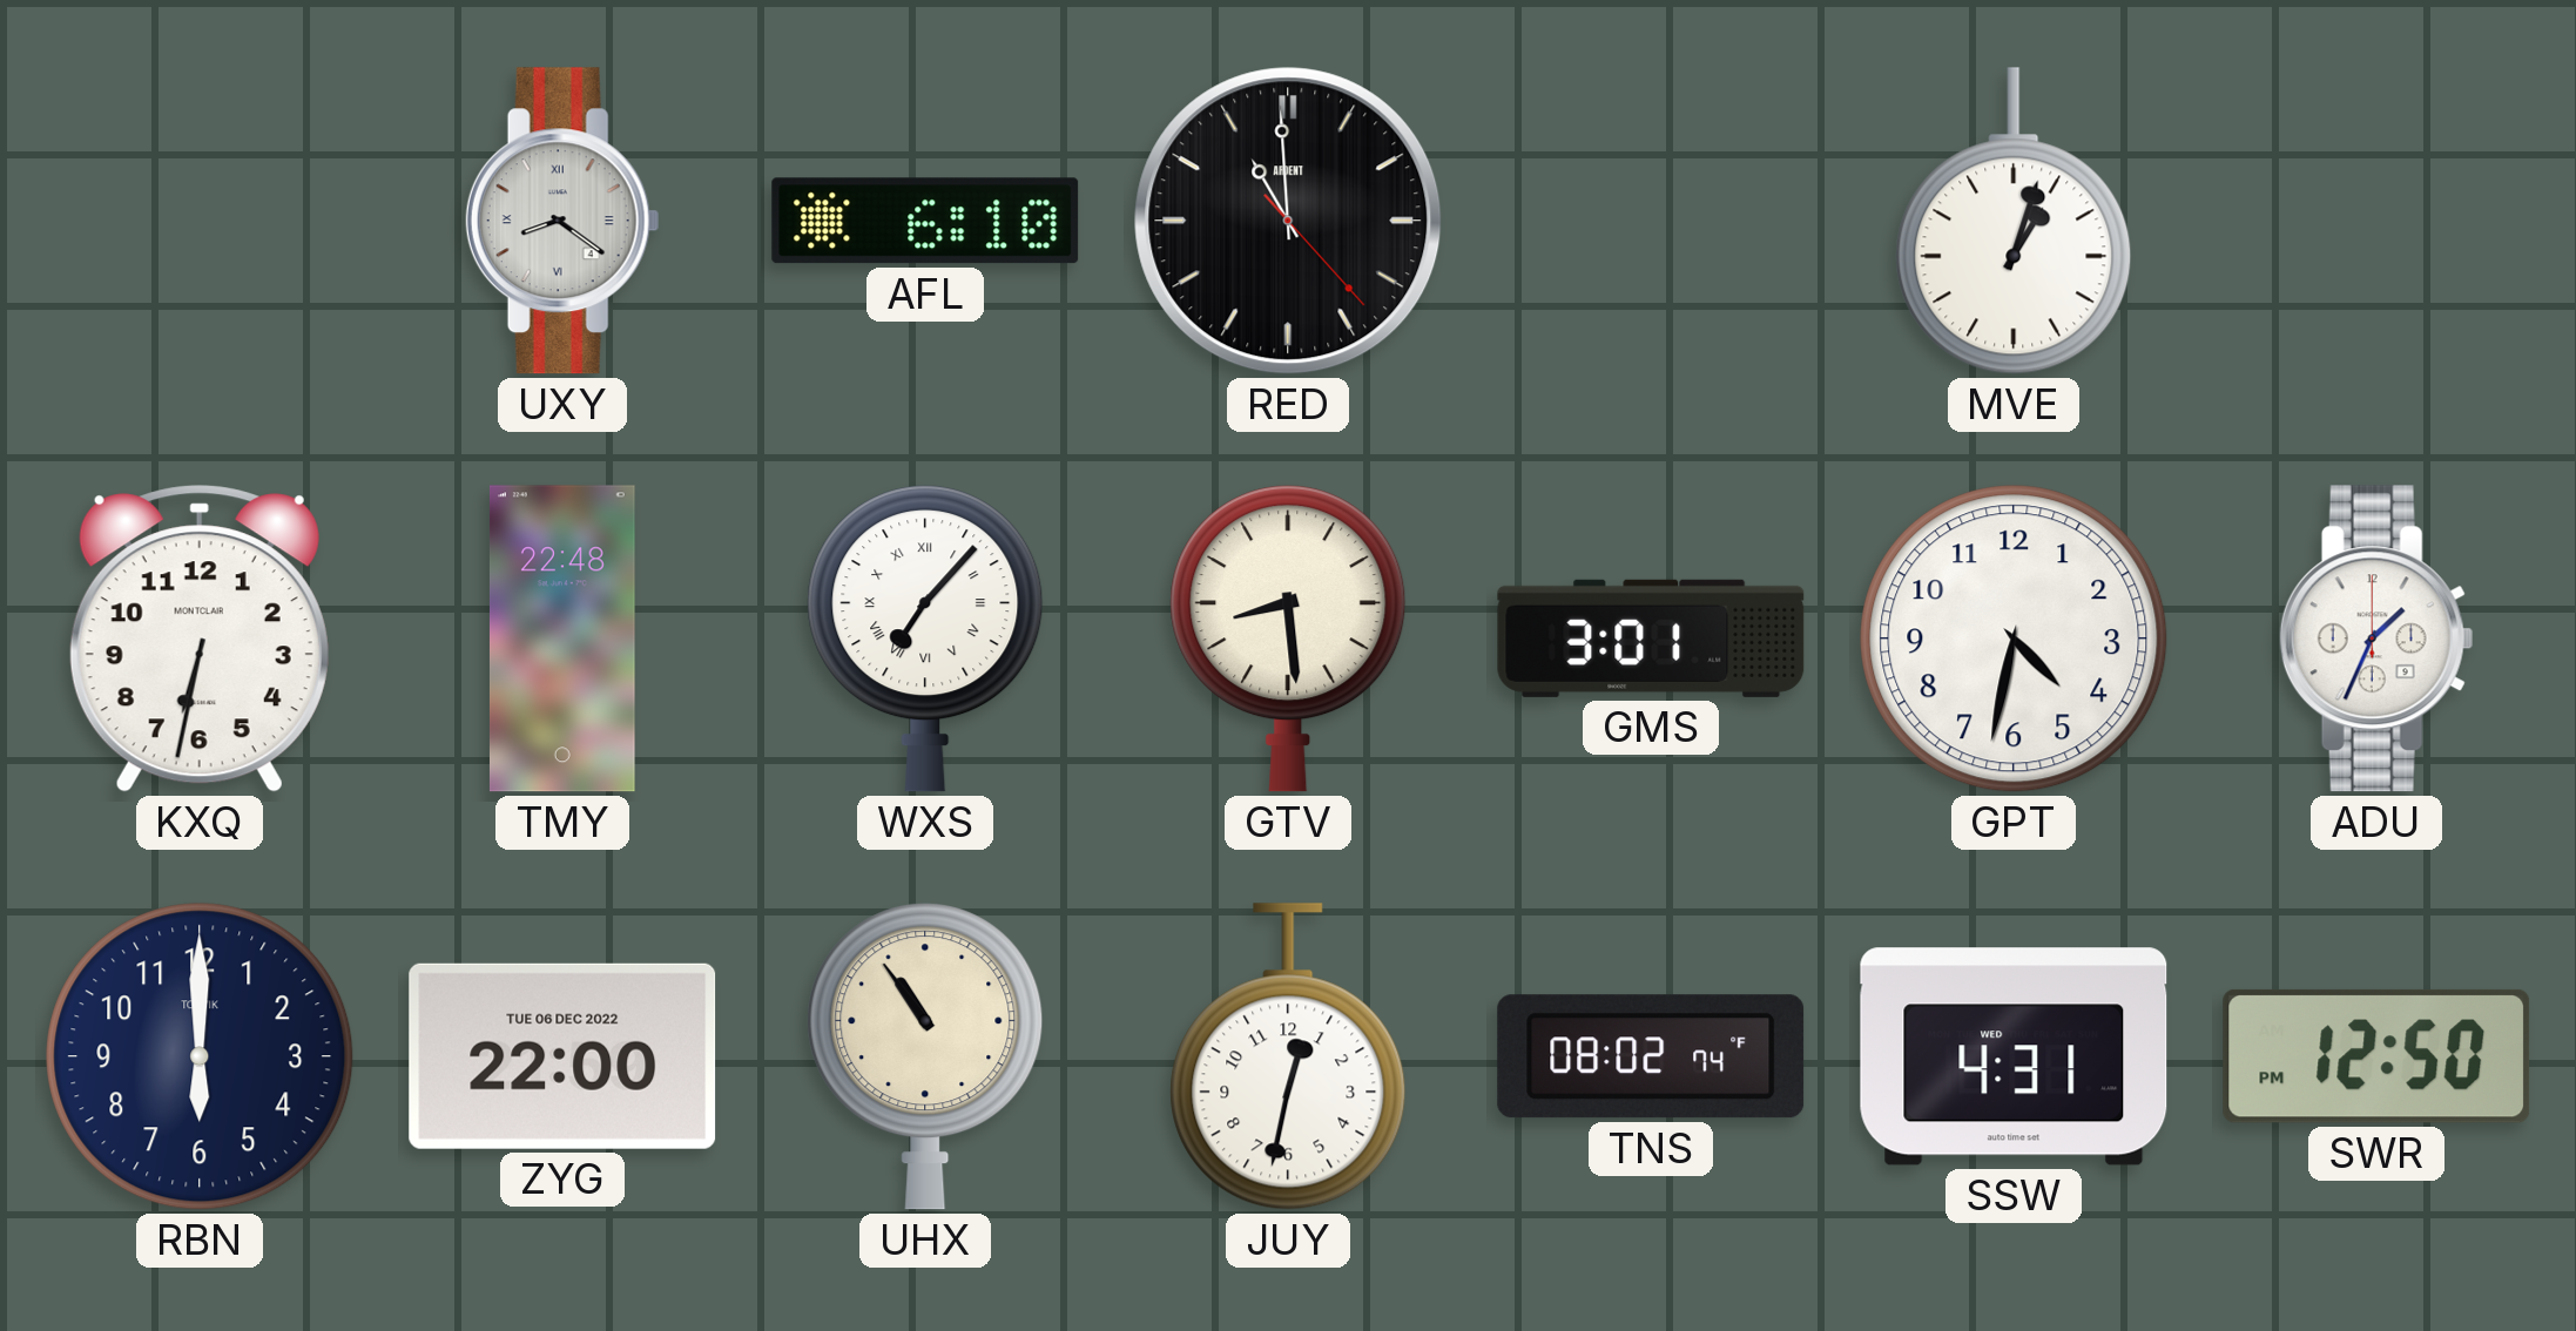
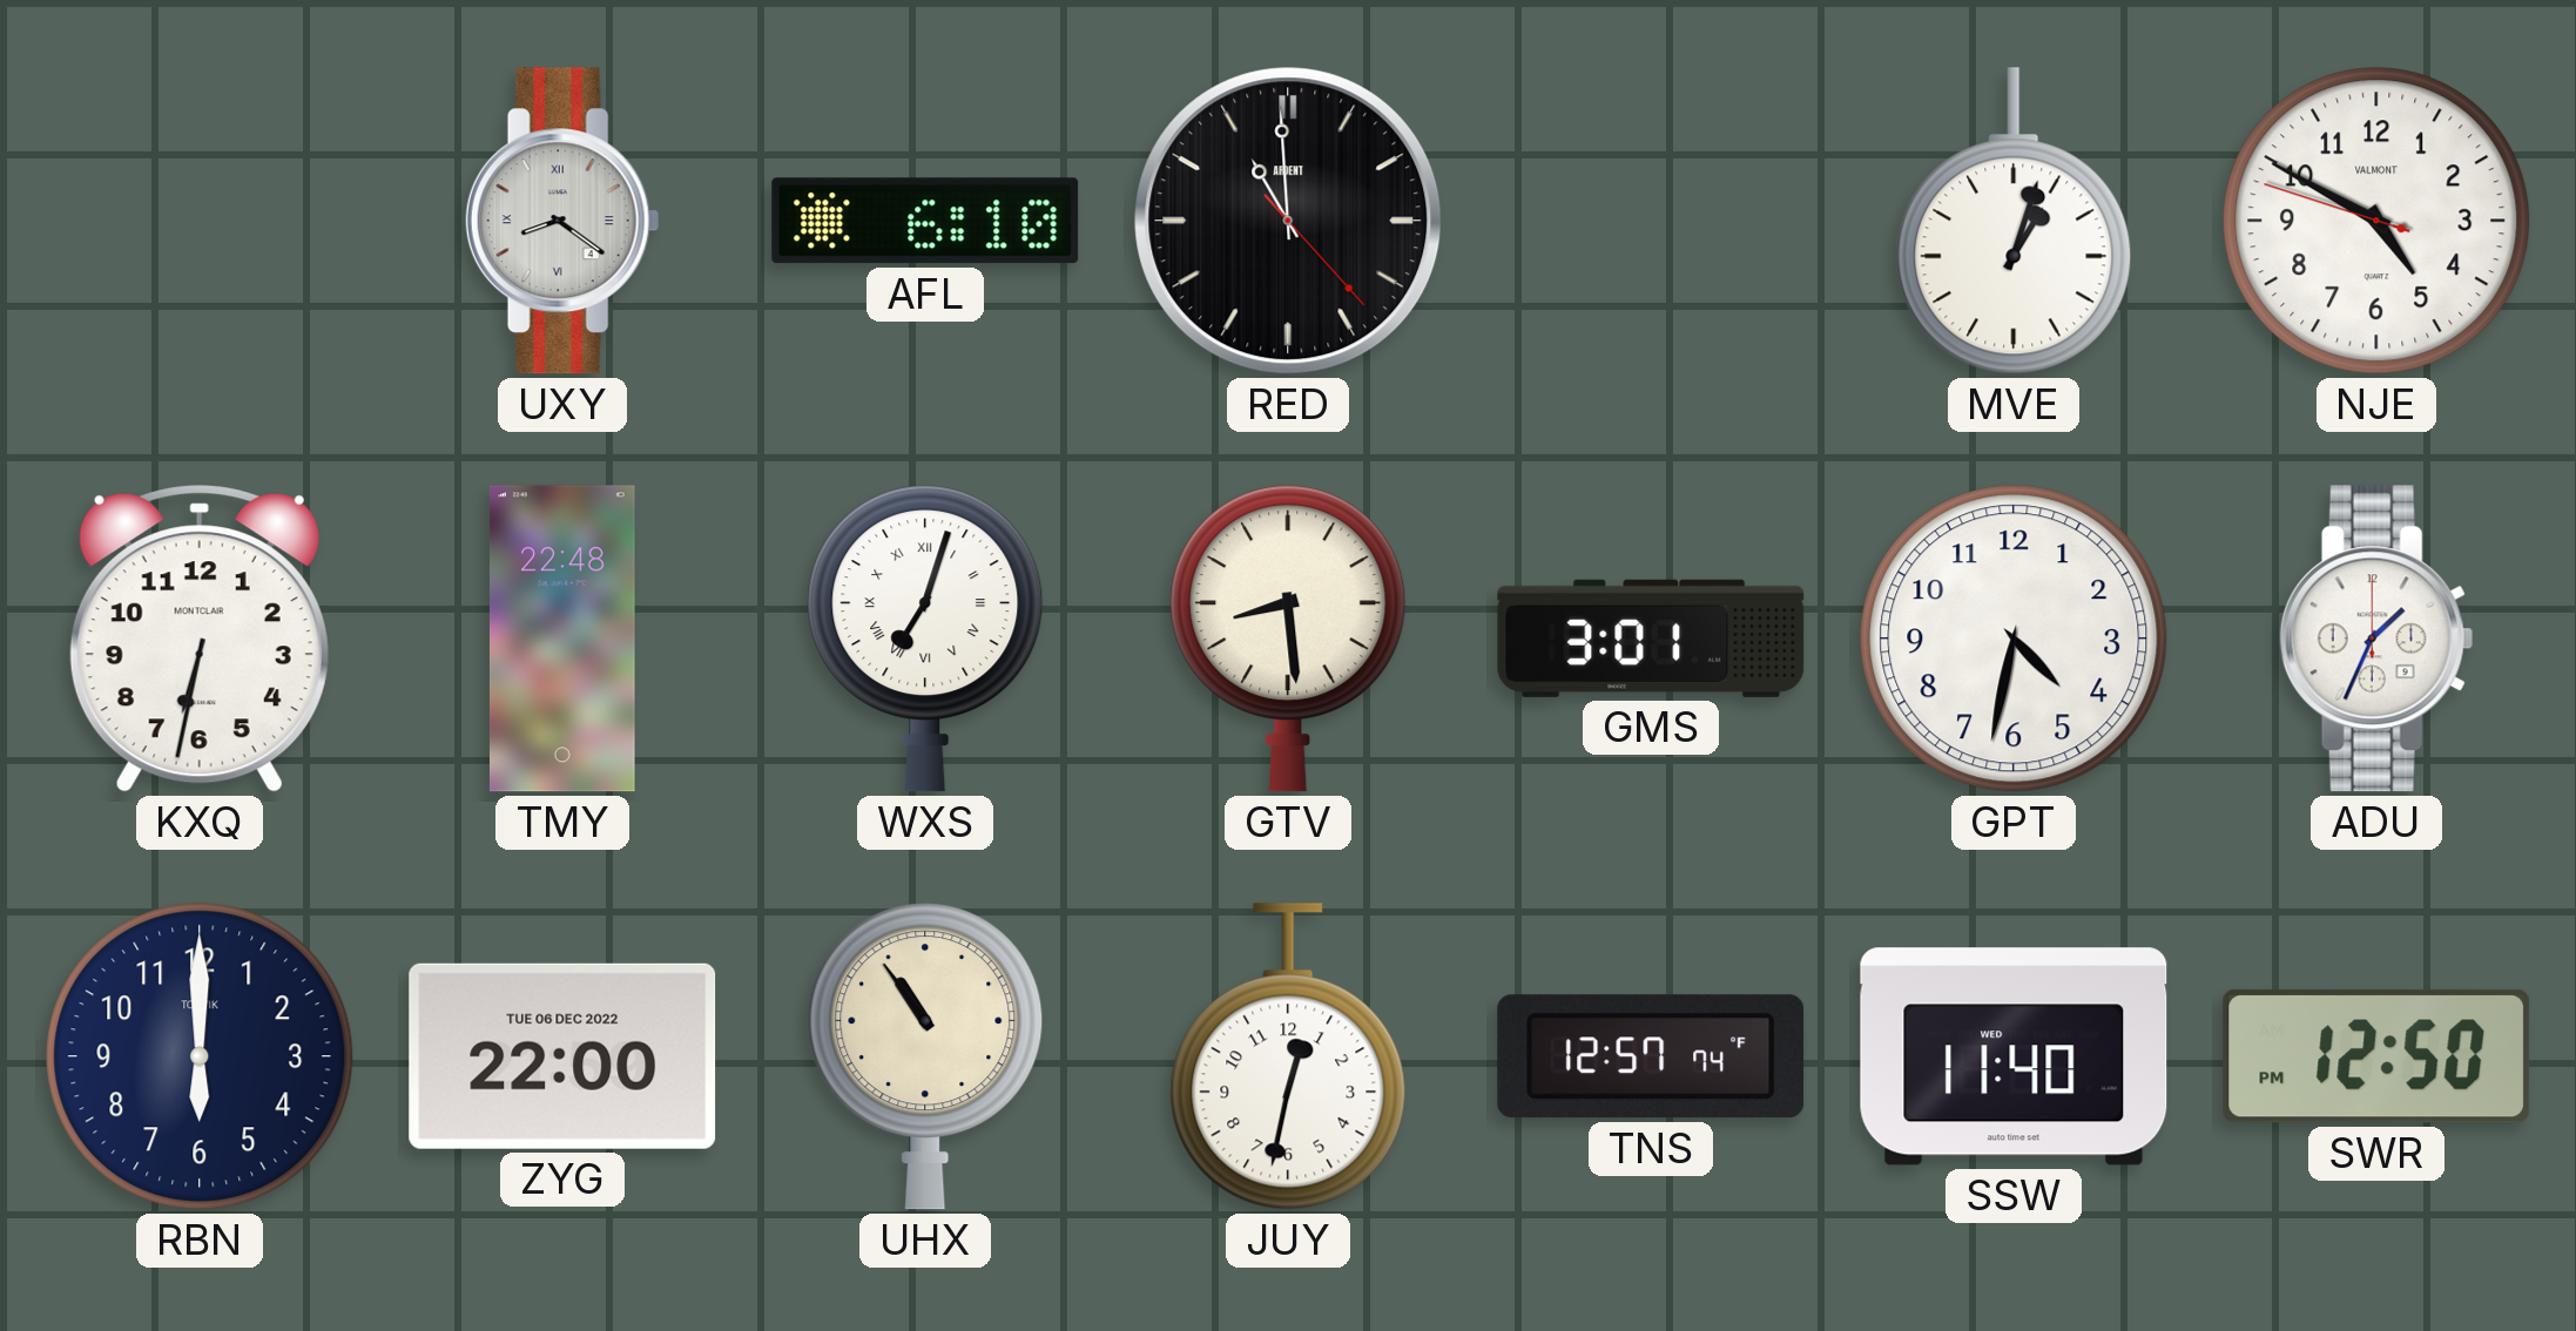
NJE: none -> 4:49
WXS: 7:07 -> 7:03
TNS: 08:02 -> 12:57
SSW: 4:31 -> 11:40
